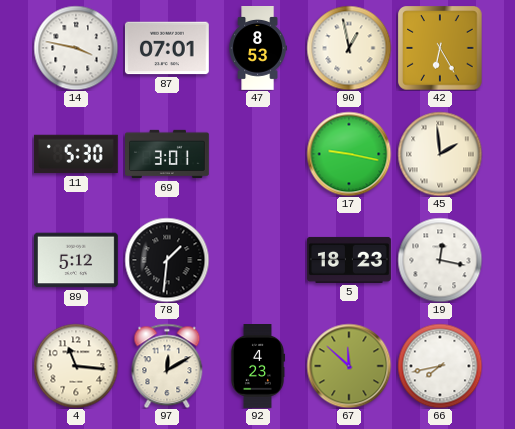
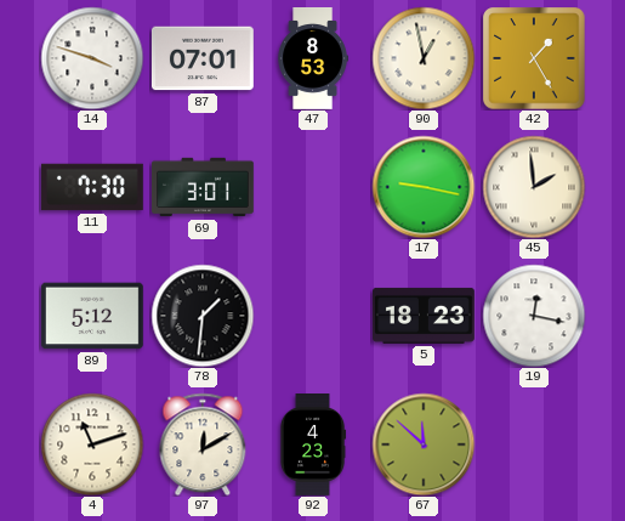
14: 3:47 -> 3:48
42: 6:25 -> 1:25
11: 5:30 -> 7:30
4: 11:16 -> 11:12
66: 7:43 -> none
